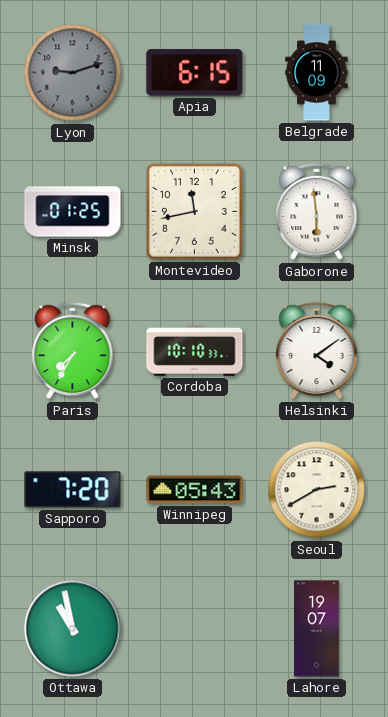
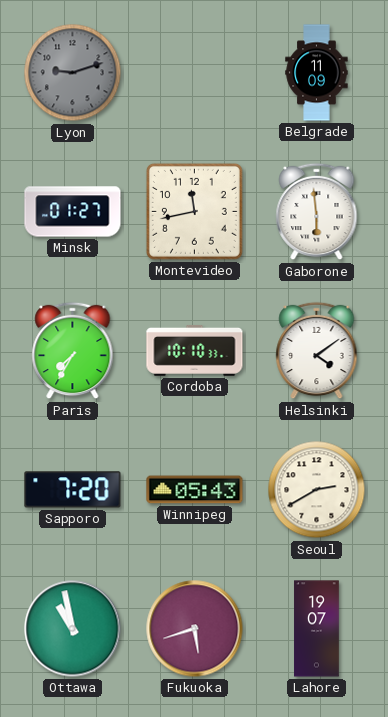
Apia: 6:15 -> none
Minsk: 01:25 -> 01:27
Fukuoka: none -> 5:42
